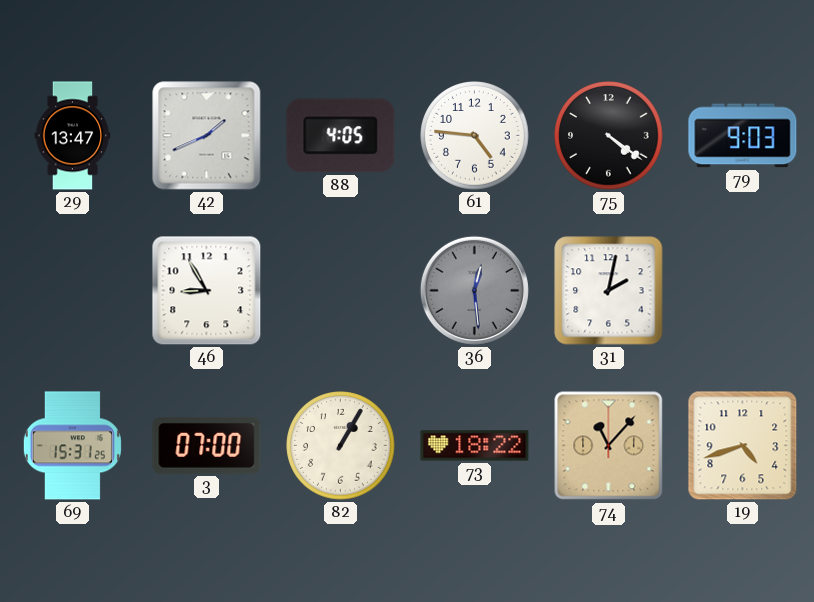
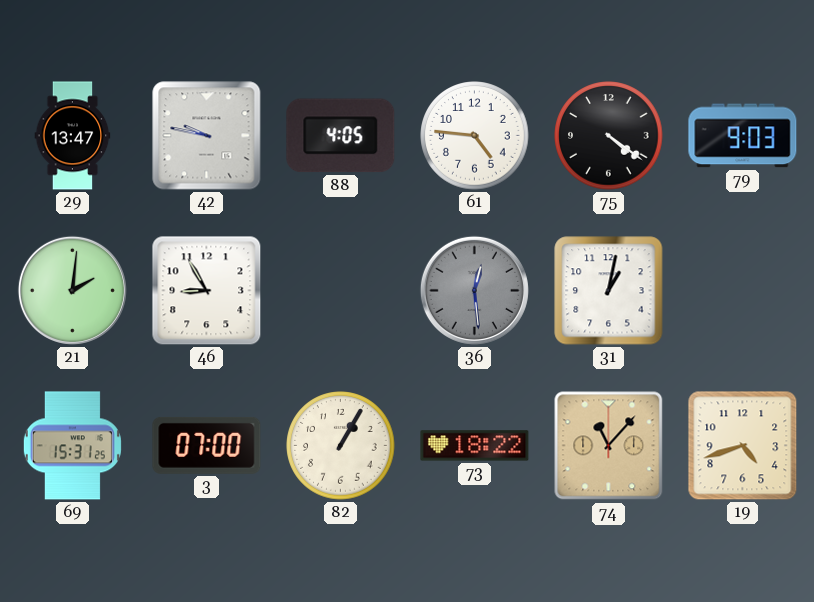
42: 1:41 -> 9:47
21: none -> 2:01
31: 2:02 -> 1:02
